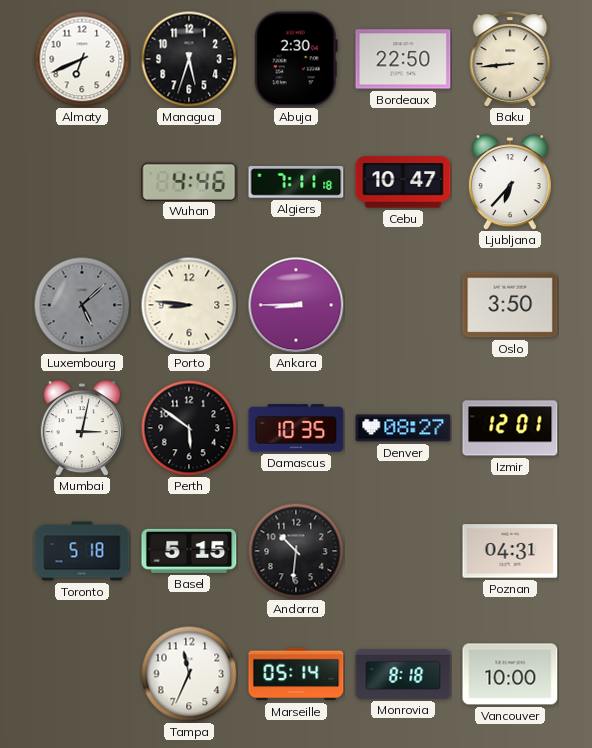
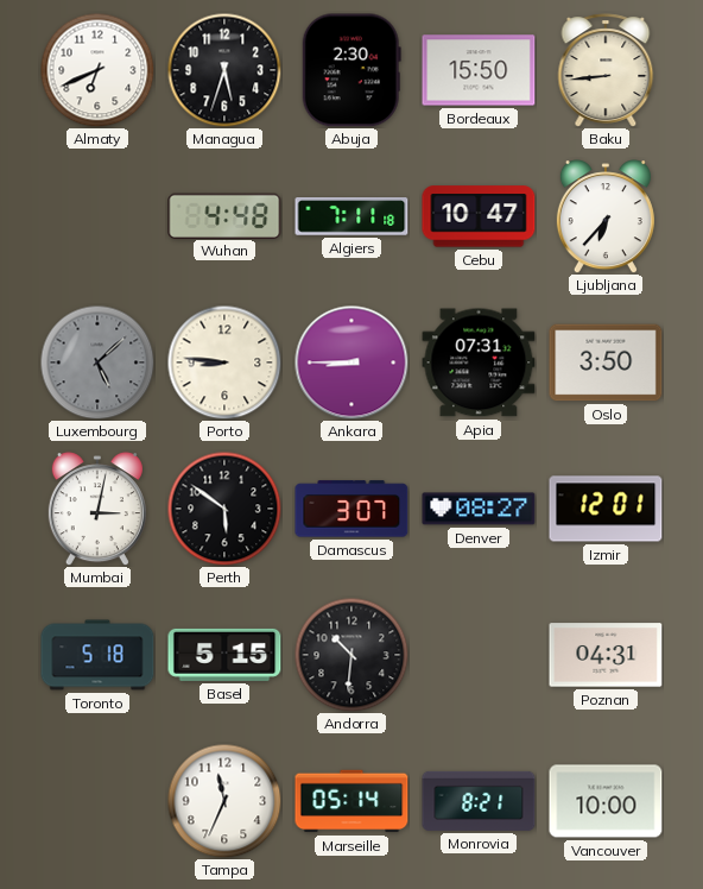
Bordeaux: 22:50 -> 15:50
Wuhan: 4:46 -> 4:48
Apia: none -> 07:31
Damascus: 10:35 -> 3:07
Monrovia: 8:18 -> 8:21
